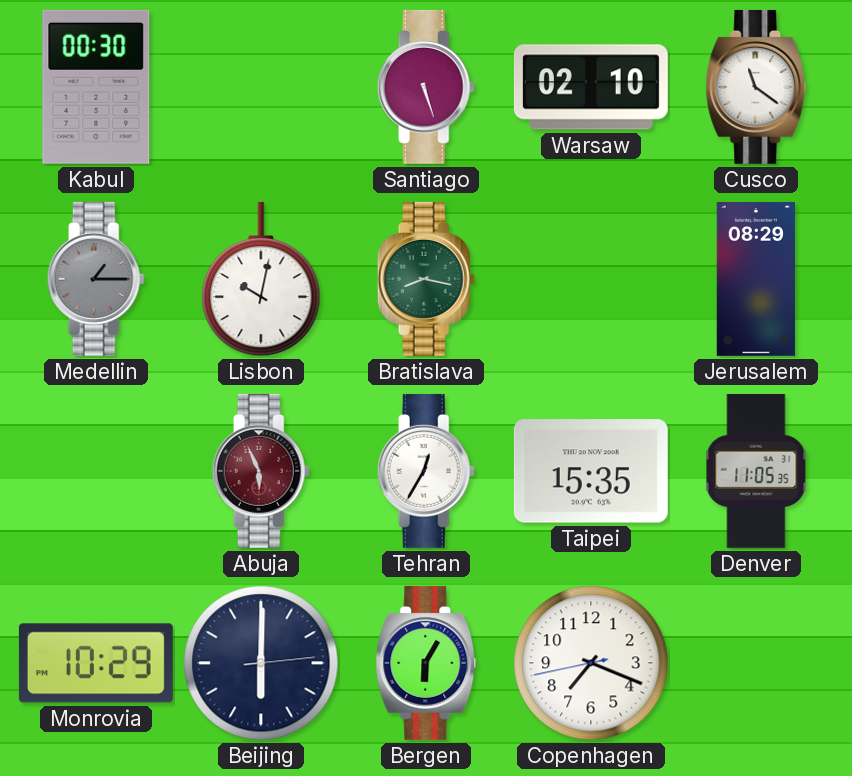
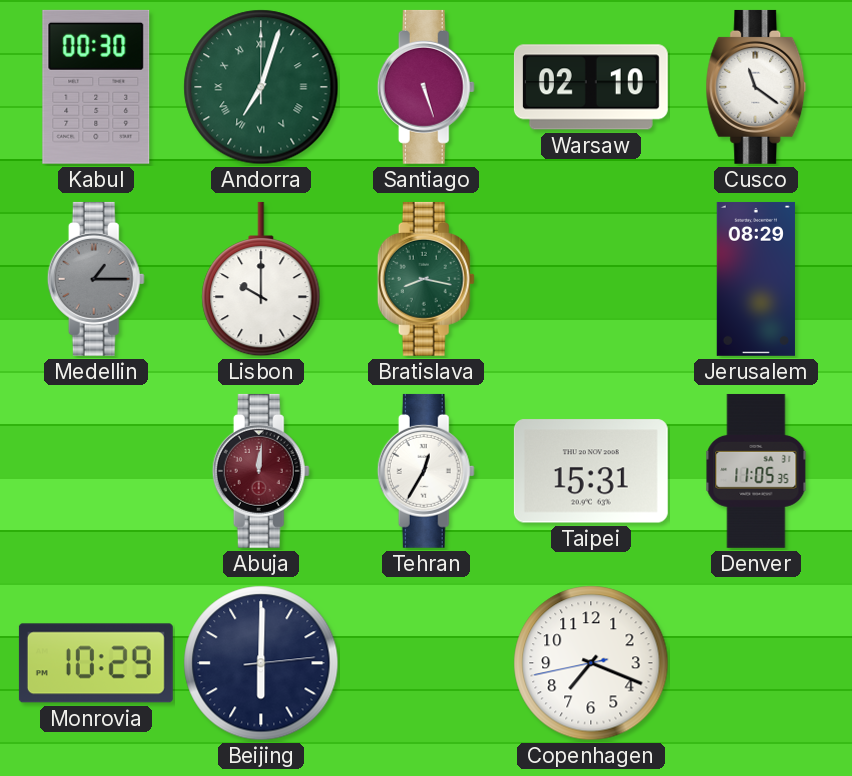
Andorra: none -> 7:03
Lisbon: 10:02 -> 10:00
Abuja: 5:56 -> 12:01
Taipei: 15:35 -> 15:31
Bergen: 6:05 -> none
